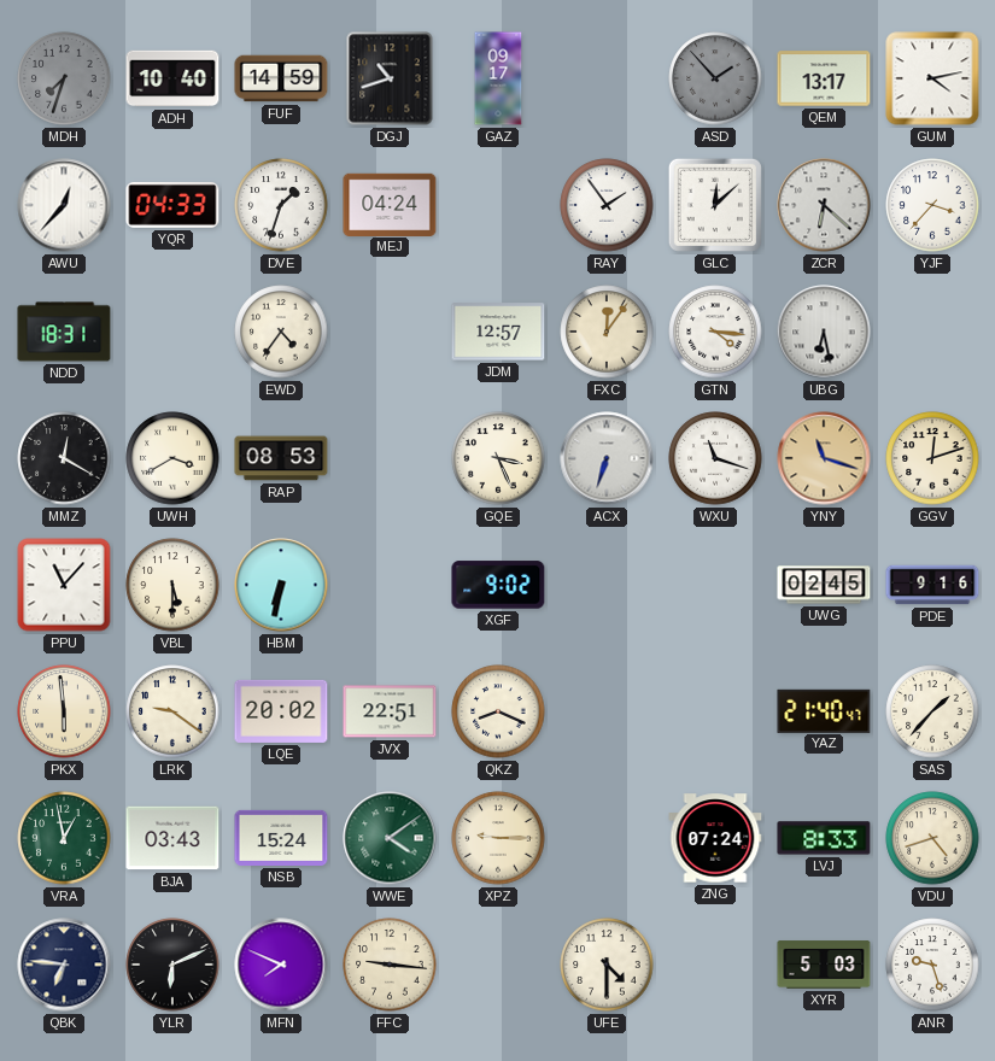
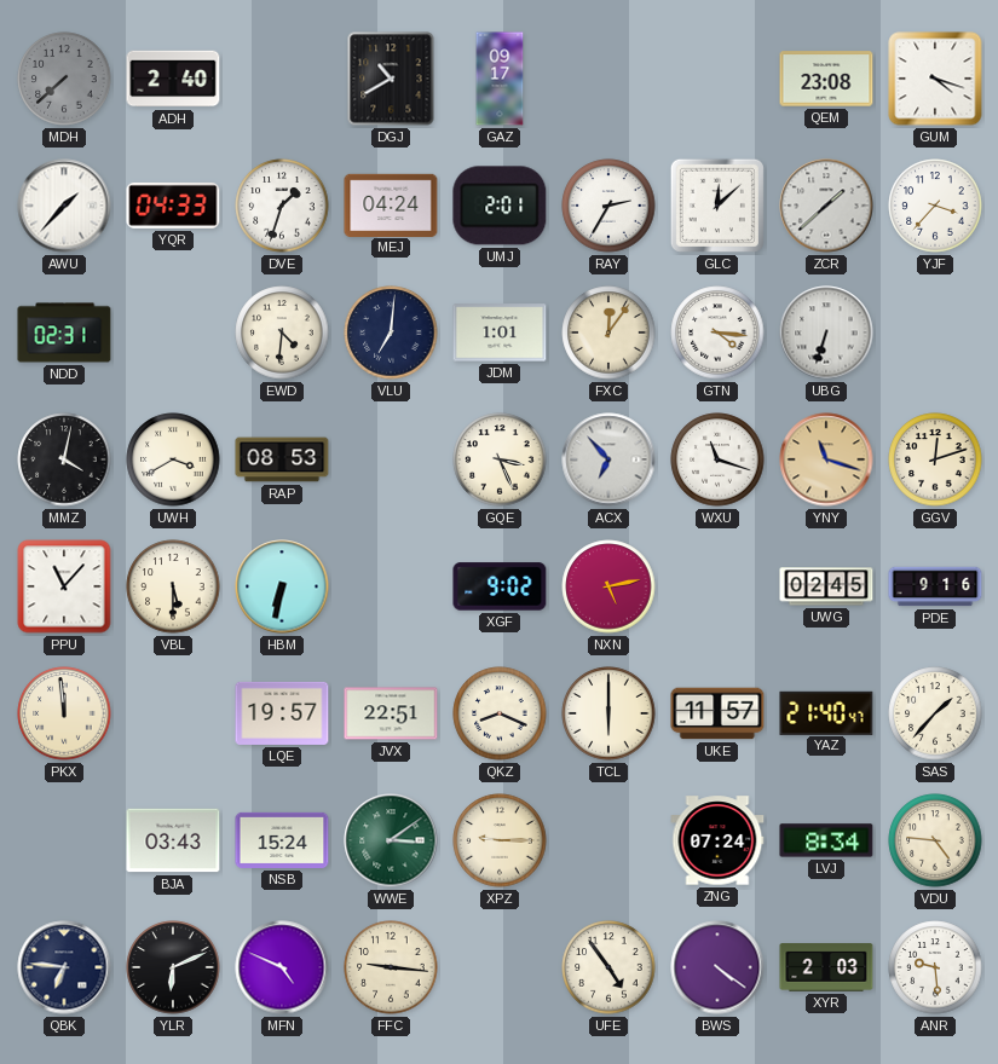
MDH: 7:33 -> 7:38
ADH: 10:40 -> 2:40
FUF: 14:59 -> none
DGJ: 10:42 -> 10:40
ASD: 1:53 -> none
QEM: 13:17 -> 23:08
GUM: 4:13 -> 4:18
AWU: 12:37 -> 1:37
UMJ: none -> 2:01
RAY: 1:54 -> 2:35
ZCR: 6:22 -> 1:38
NDD: 18:31 -> 02:31
EWD: 4:36 -> 4:31
VLU: none -> 7:01
JDM: 12:57 -> 1:01
UBG: 6:28 -> 6:33
MMZ: 12:20 -> 4:02
ACX: 6:33 -> 6:53
NXN: none -> 5:13
PKX: 5:59 -> 11:59
LRK: 9:21 -> none
LQE: 20:02 -> 19:57
TCL: none -> 6:00
UKE: none -> 11:57
VRA: 12:58 -> none
WWE: 4:09 -> 3:09
LVJ: 8:33 -> 8:34
VDU: 4:42 -> 4:46
MFN: 7:49 -> 4:49
UFE: 4:30 -> 4:54
BWS: none -> 4:21
XYR: 5:03 -> 2:03
ANR: 9:27 -> 9:29
